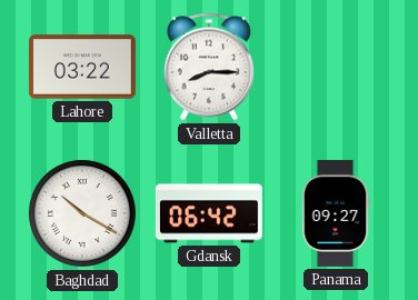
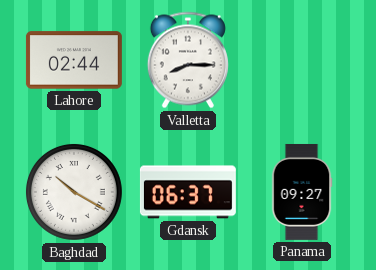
Lahore: 03:22 -> 02:44
Gdansk: 06:42 -> 06:37
